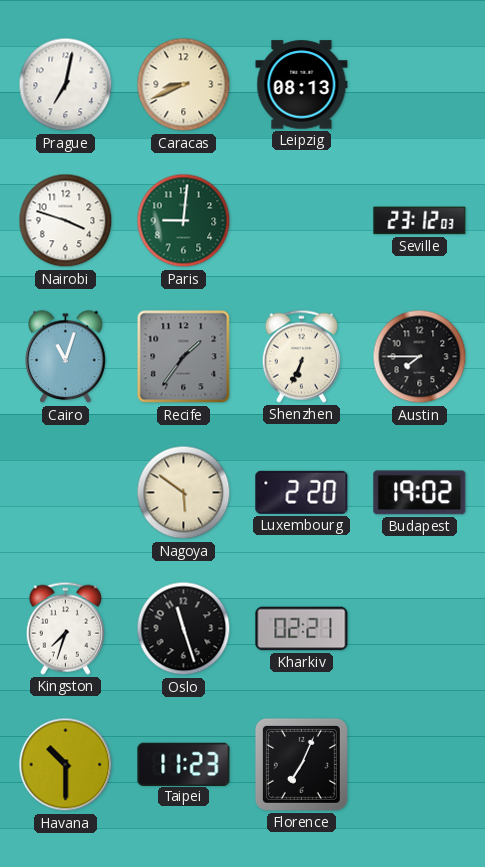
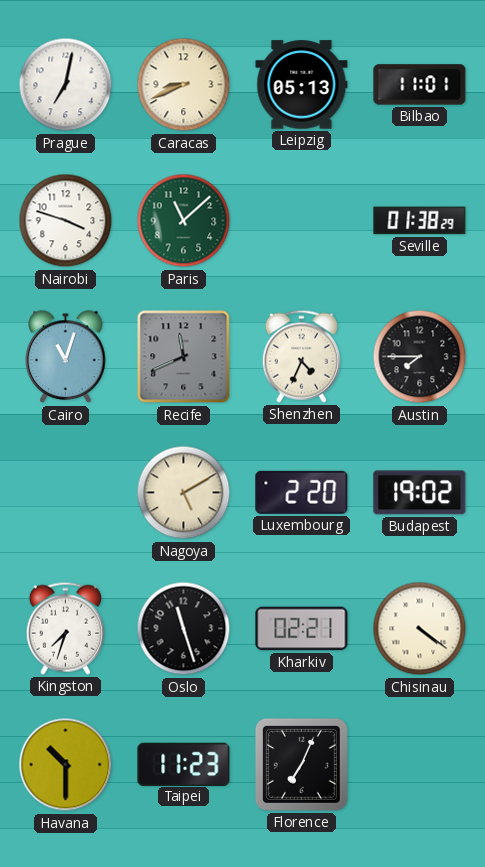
Leipzig: 08:13 -> 05:13
Bilbao: none -> 11:01
Paris: 9:01 -> 11:08
Seville: 23:12 -> 01:38
Recife: 1:36 -> 11:41
Shenzhen: 6:34 -> 4:34
Nagoya: 5:51 -> 5:10
Chisinau: none -> 4:21
